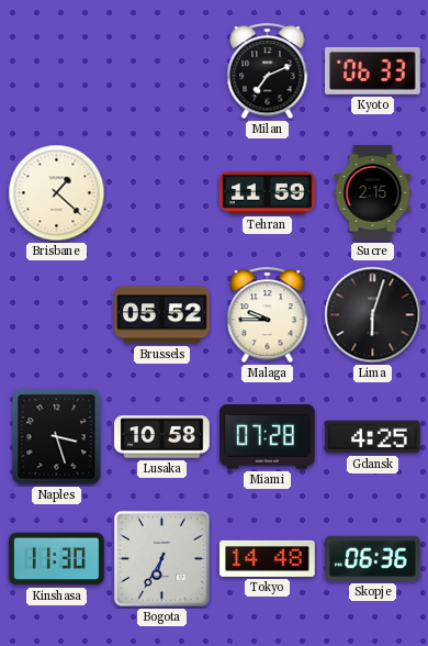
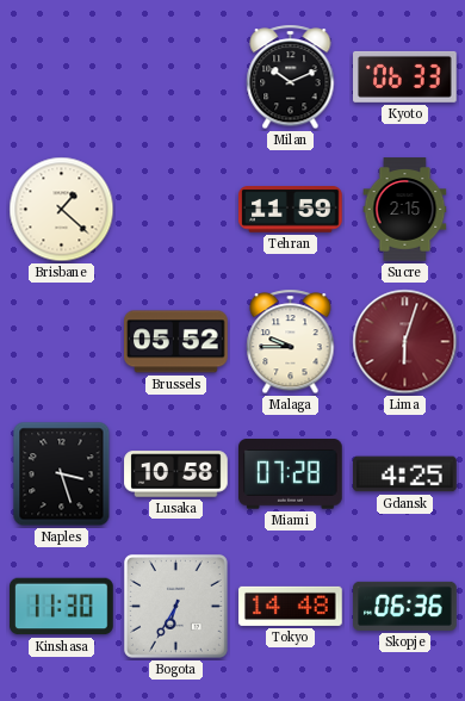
Milan: 7:11 -> 10:11
Lima dial: black -> burgundy
